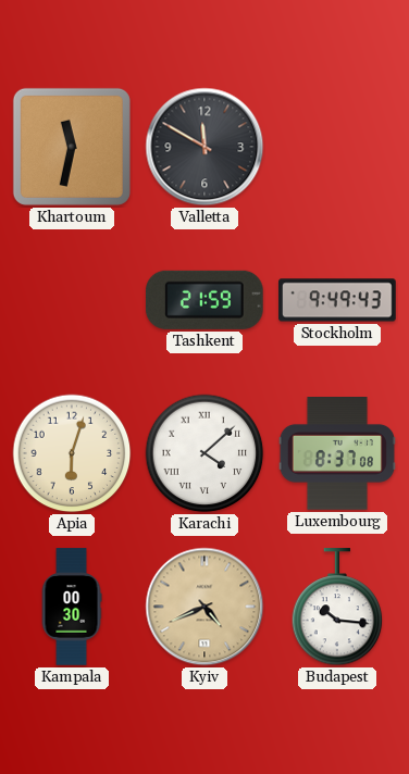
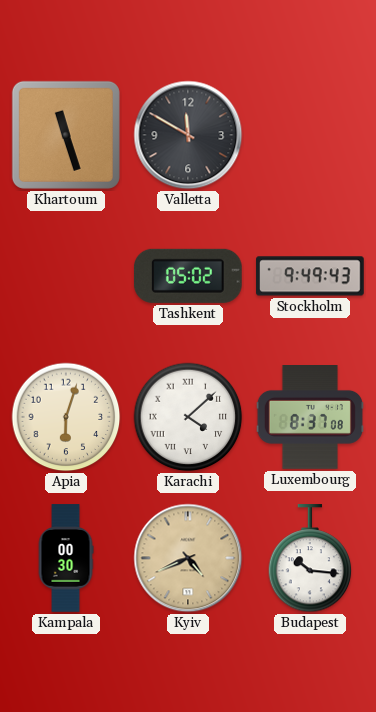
Khartoum: 11:32 -> 11:27
Tashkent: 21:59 -> 05:02
